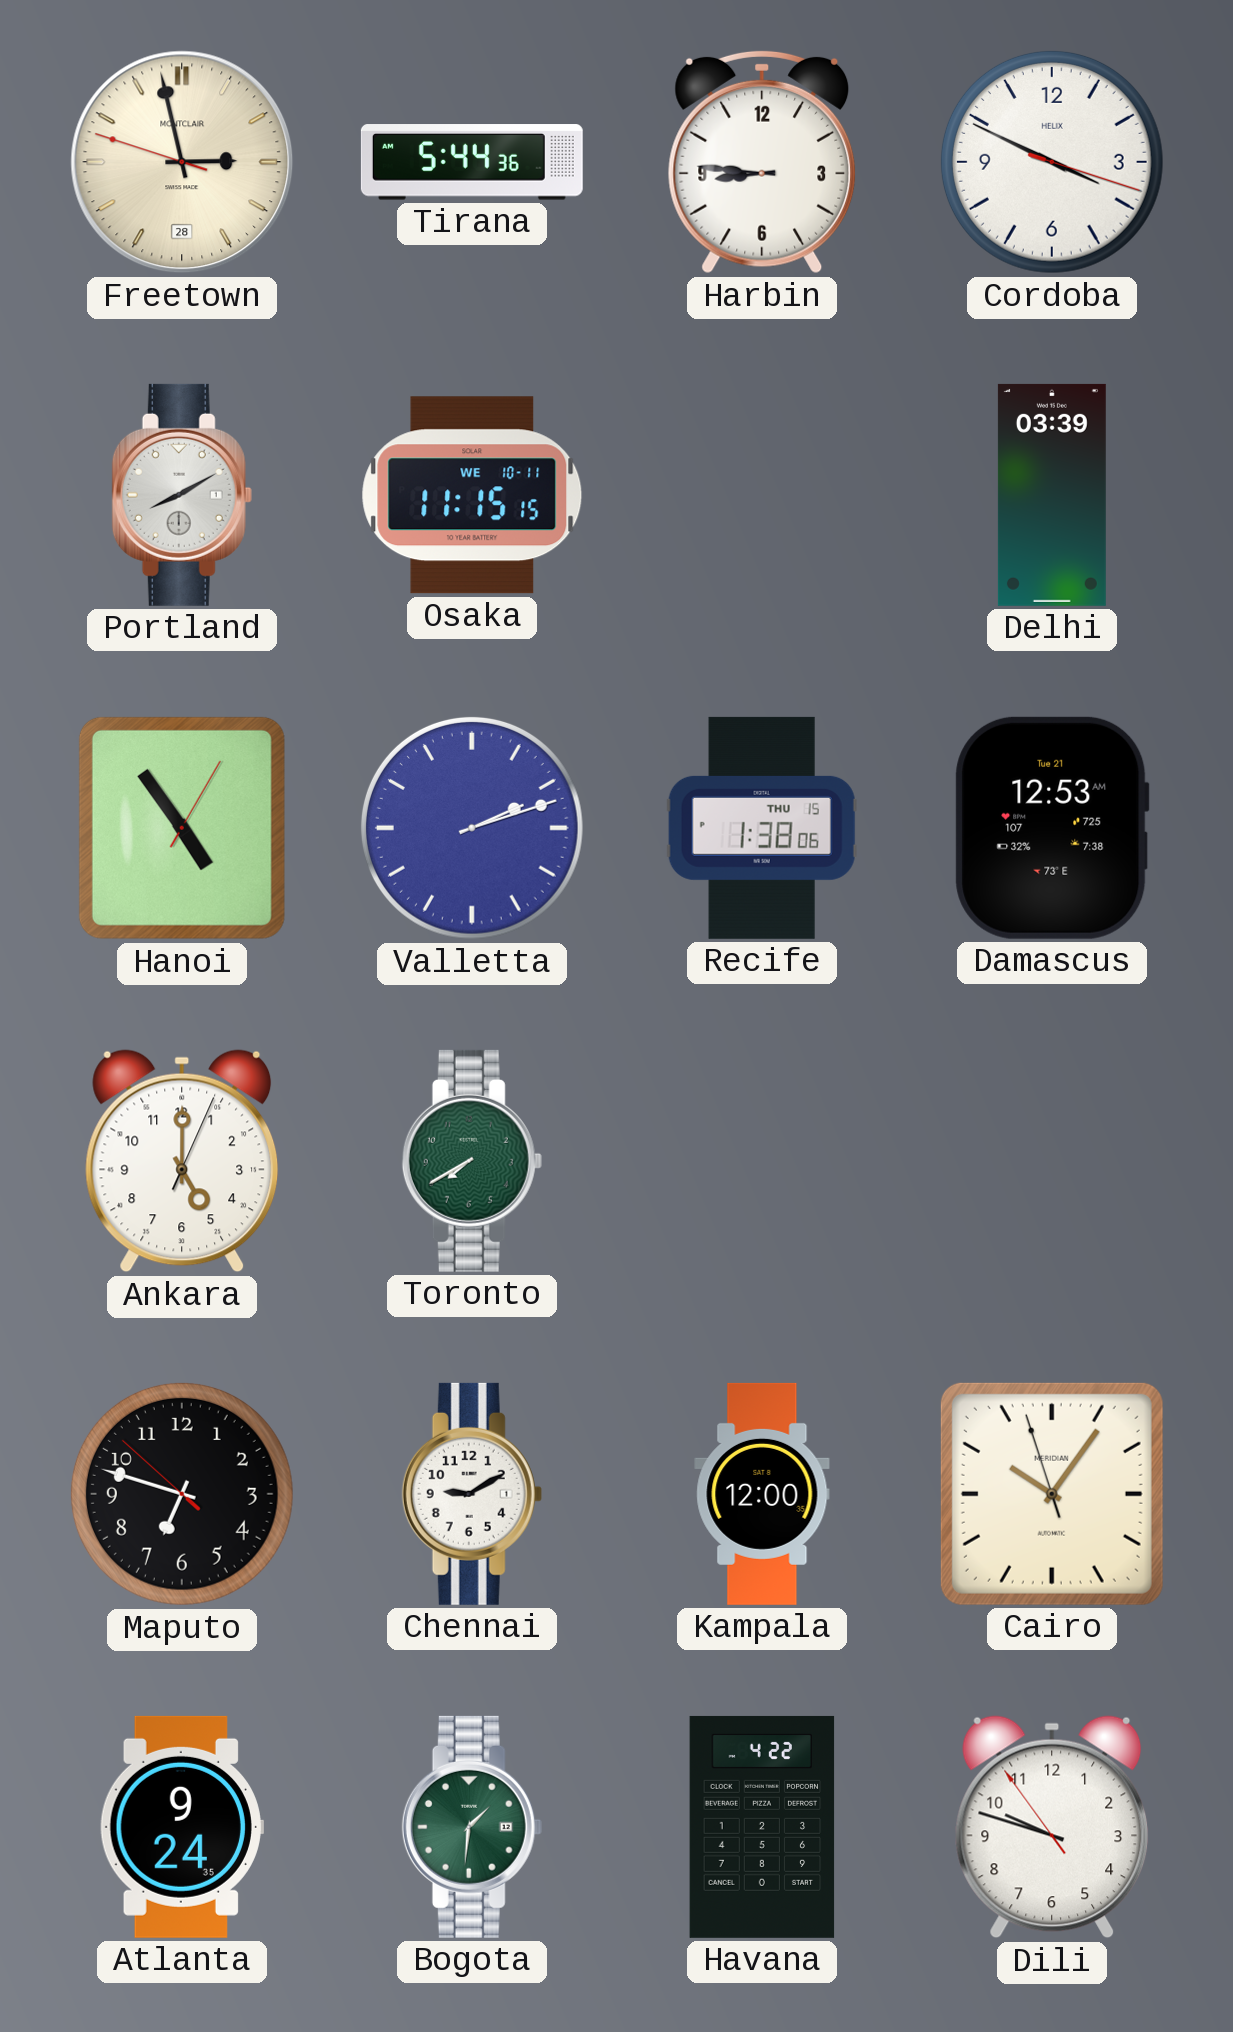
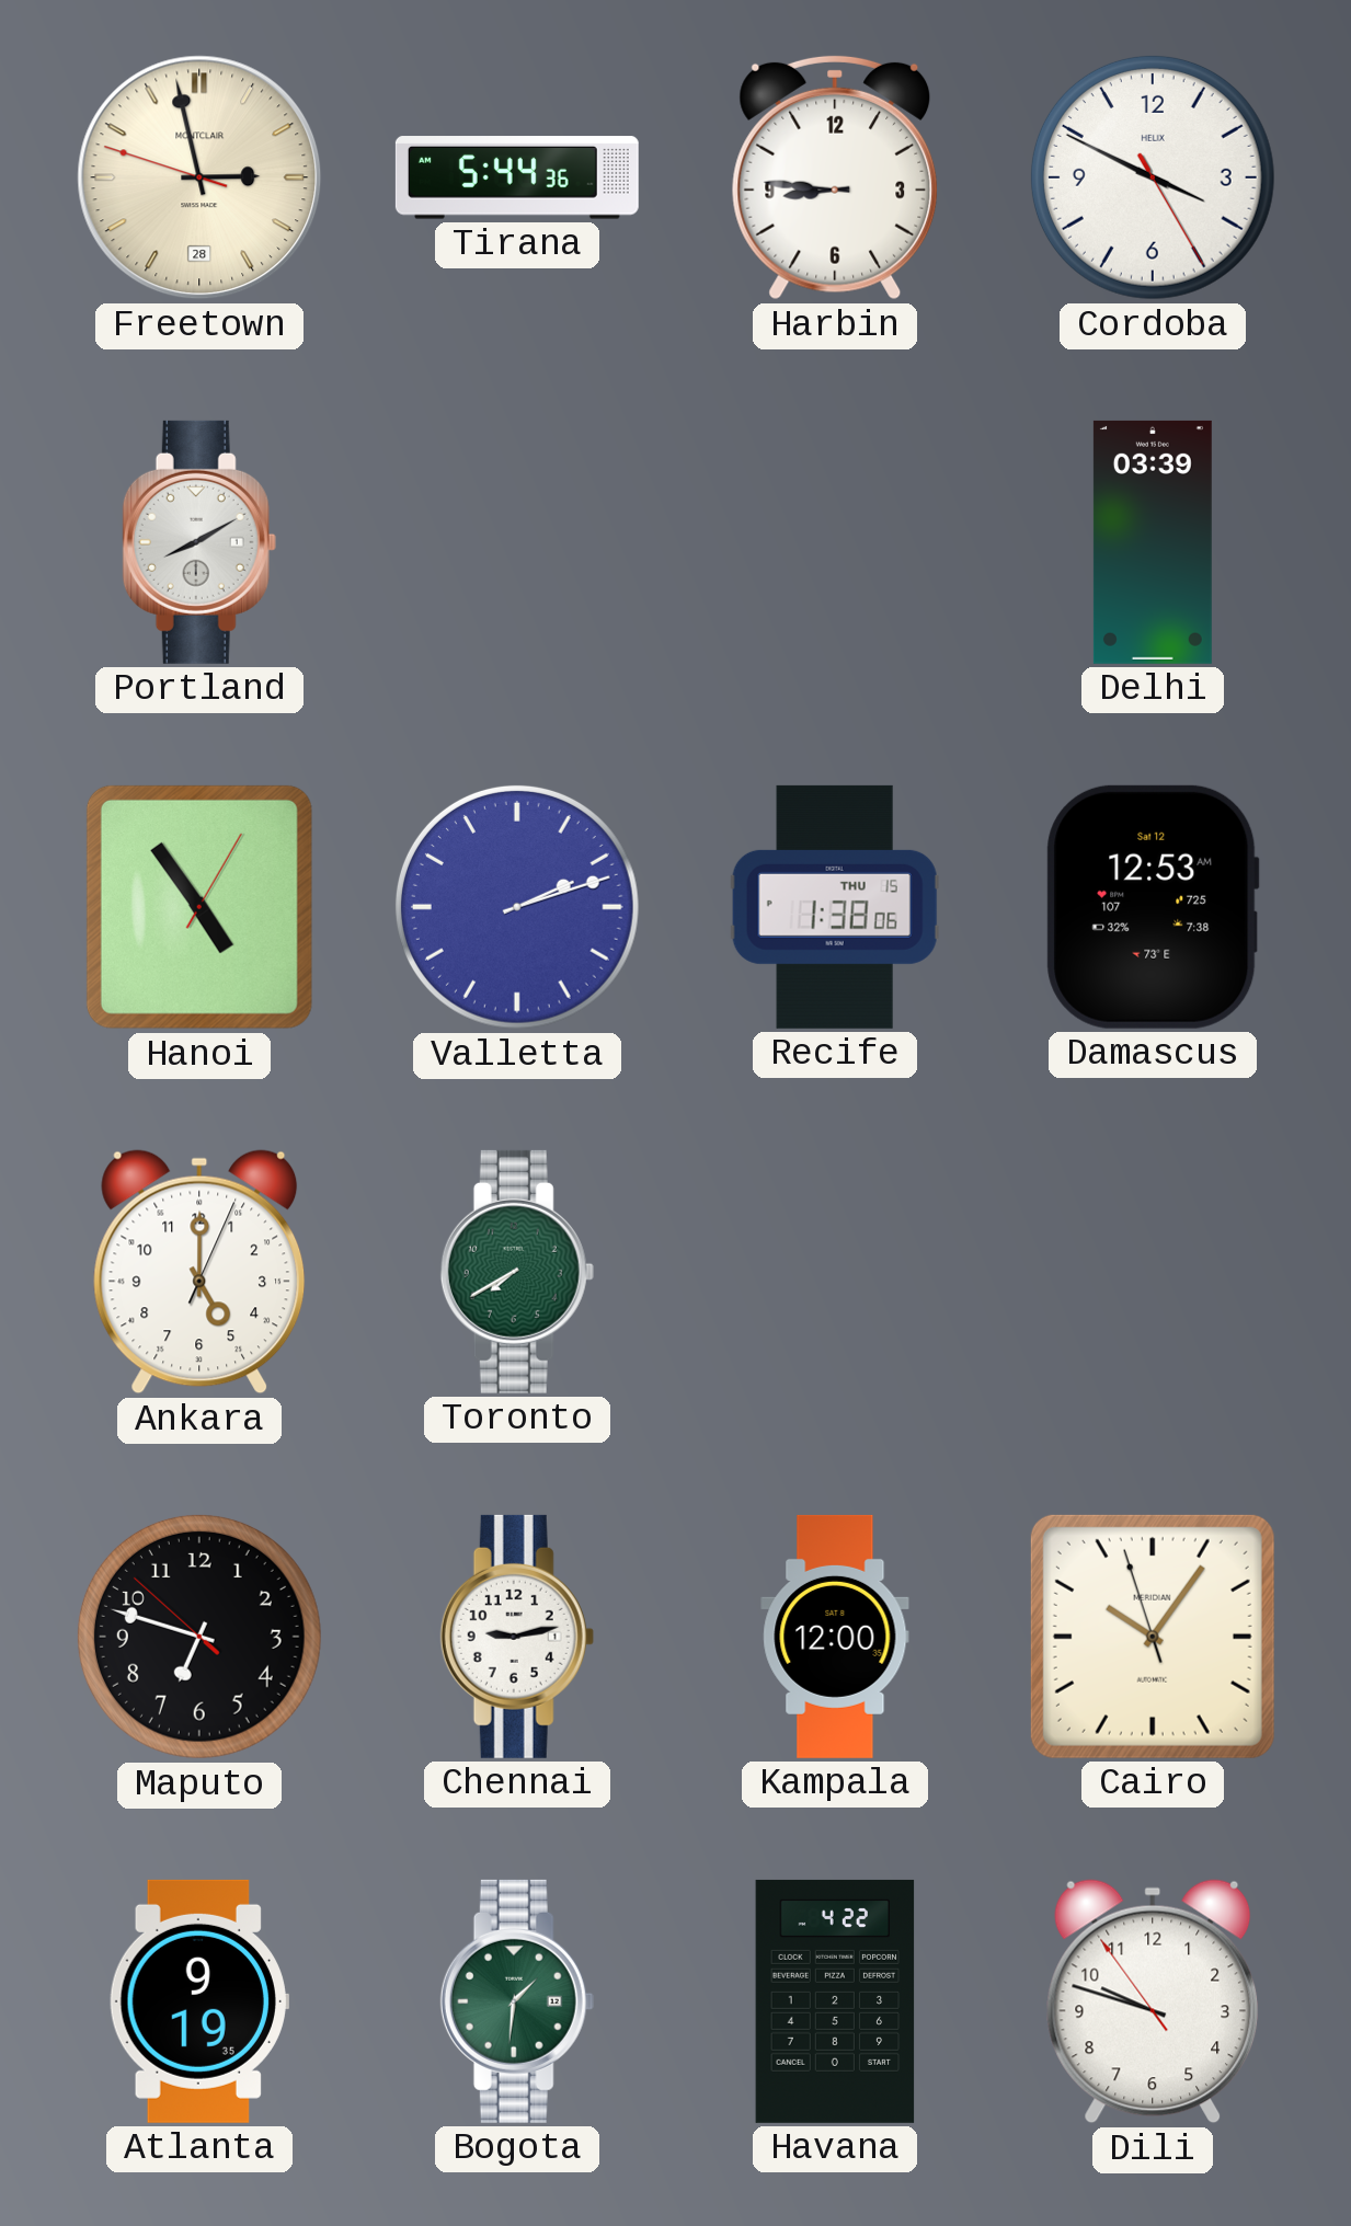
Cordoba: 3:49:18 -> 3:49:25
Osaka: 11:15 -> none
Damascus date: Tue 21 -> Sat 12
Chennai: 9:10 -> 9:13
Atlanta: 9:24 -> 9:19
